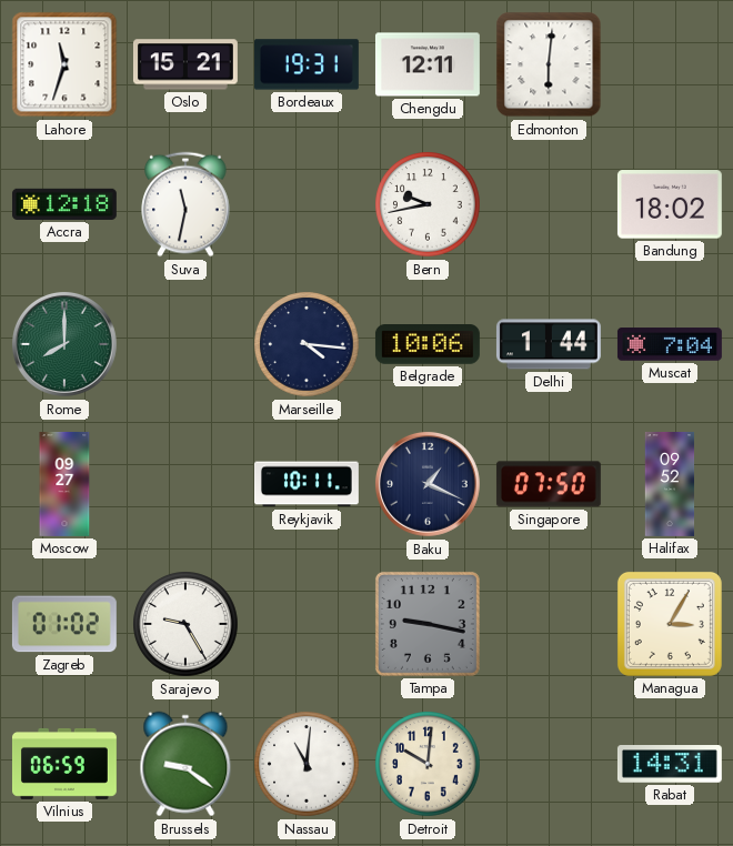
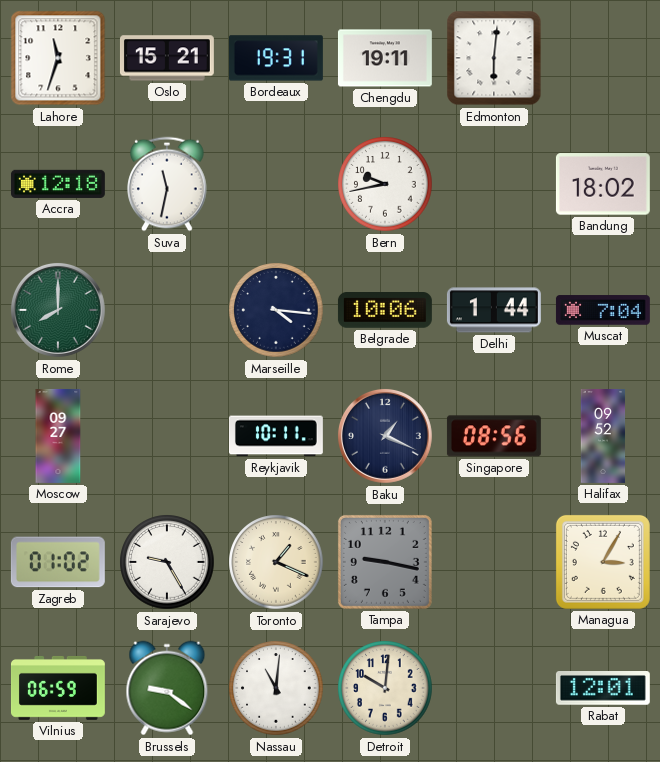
Chengdu: 12:11 -> 19:11
Singapore: 07:50 -> 08:56
Toronto: none -> 1:19
Rabat: 14:31 -> 12:01
